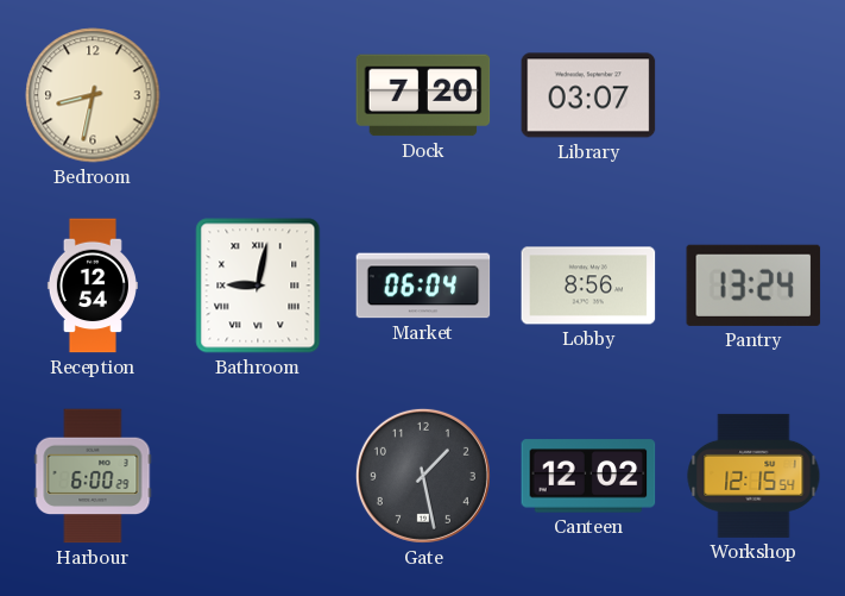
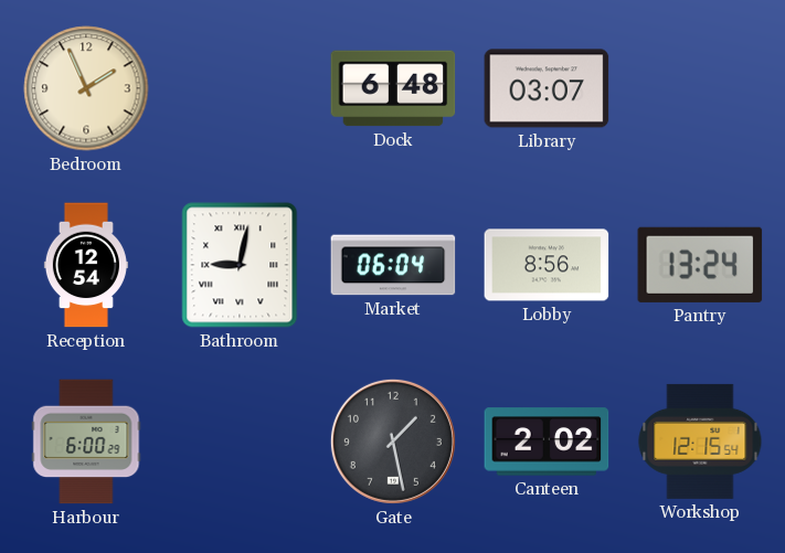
Bedroom: 8:32 -> 1:56
Dock: 7:20 -> 6:48
Canteen: 12:02 -> 2:02
